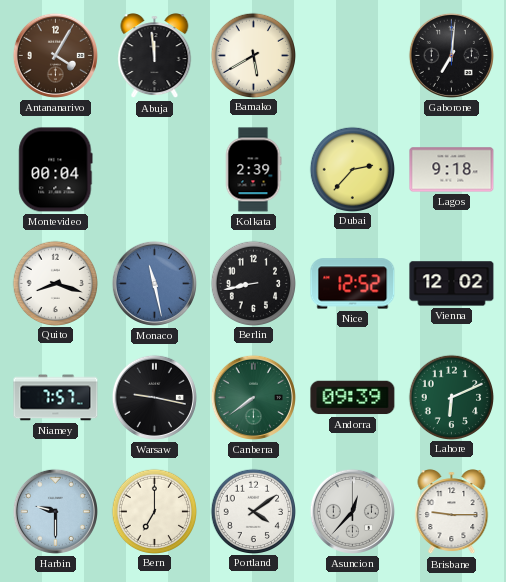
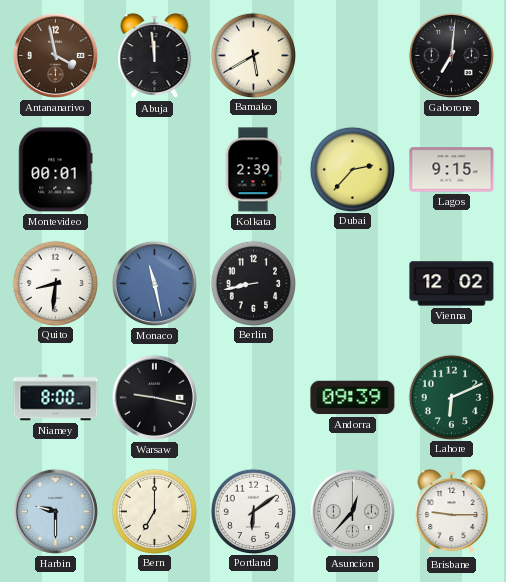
Antananarivo: 4:05 -> 3:58
Montevideo: 00:04 -> 00:01
Lagos: 9:18 -> 9:15
Quito: 8:18 -> 8:31
Nice: 12:52 -> none
Niamey: 7:57 -> 8:00
Canberra: 7:39 -> none
Portland: 4:09 -> 6:09
